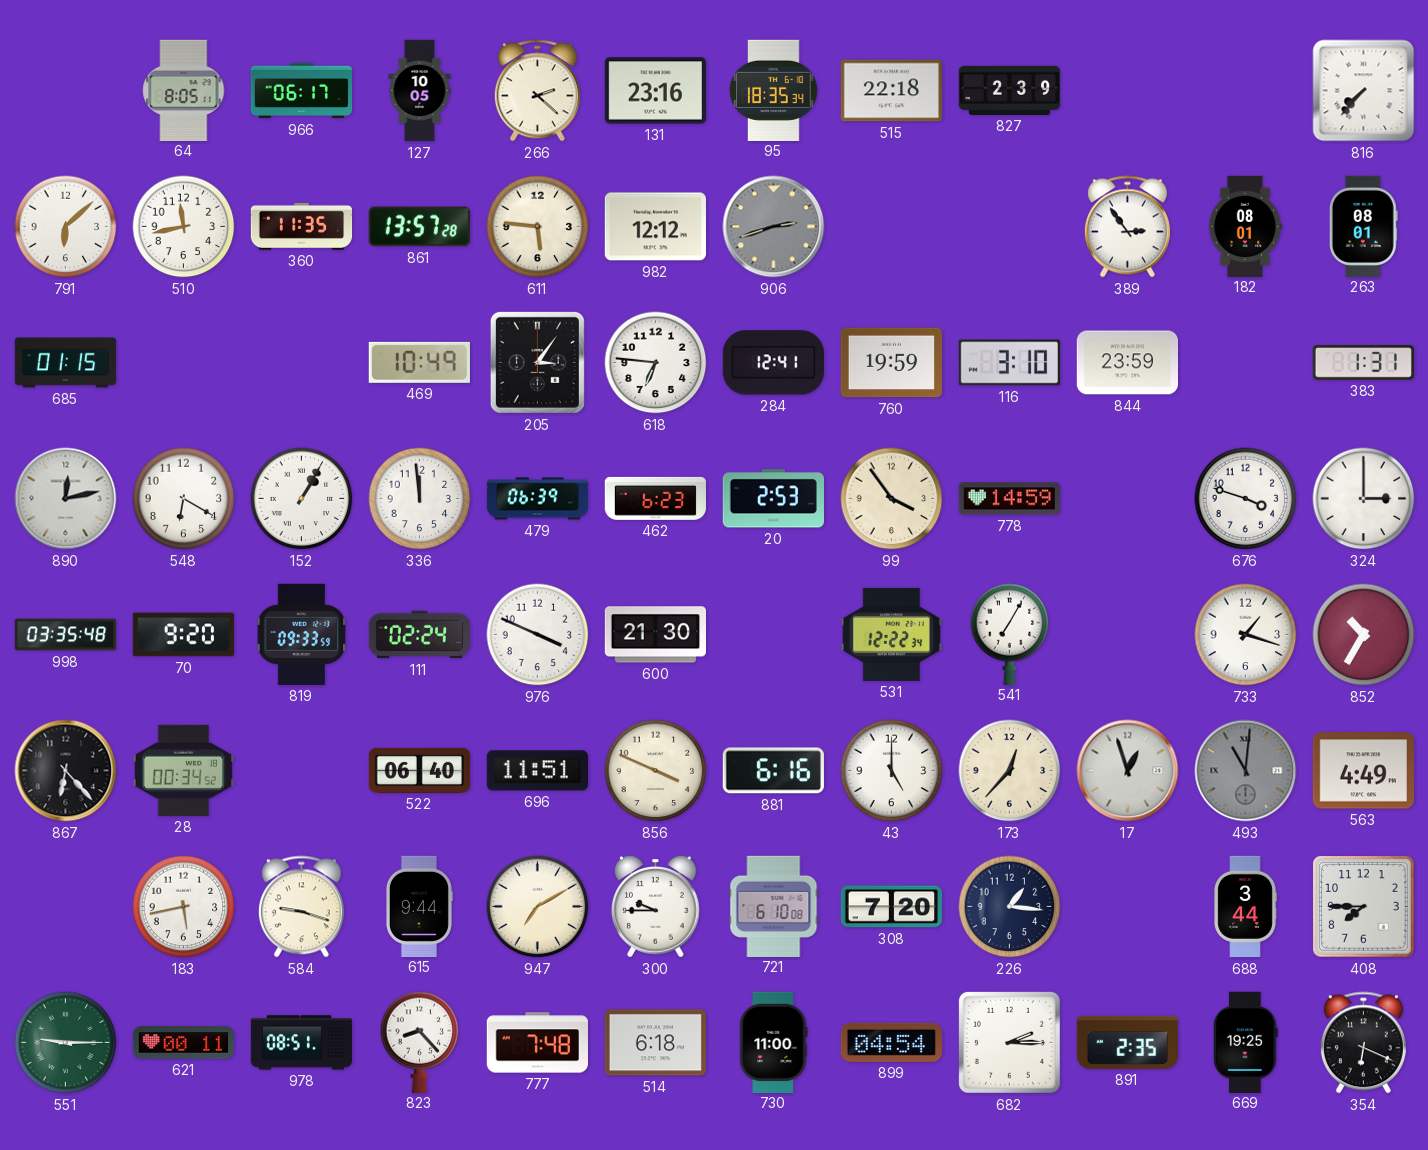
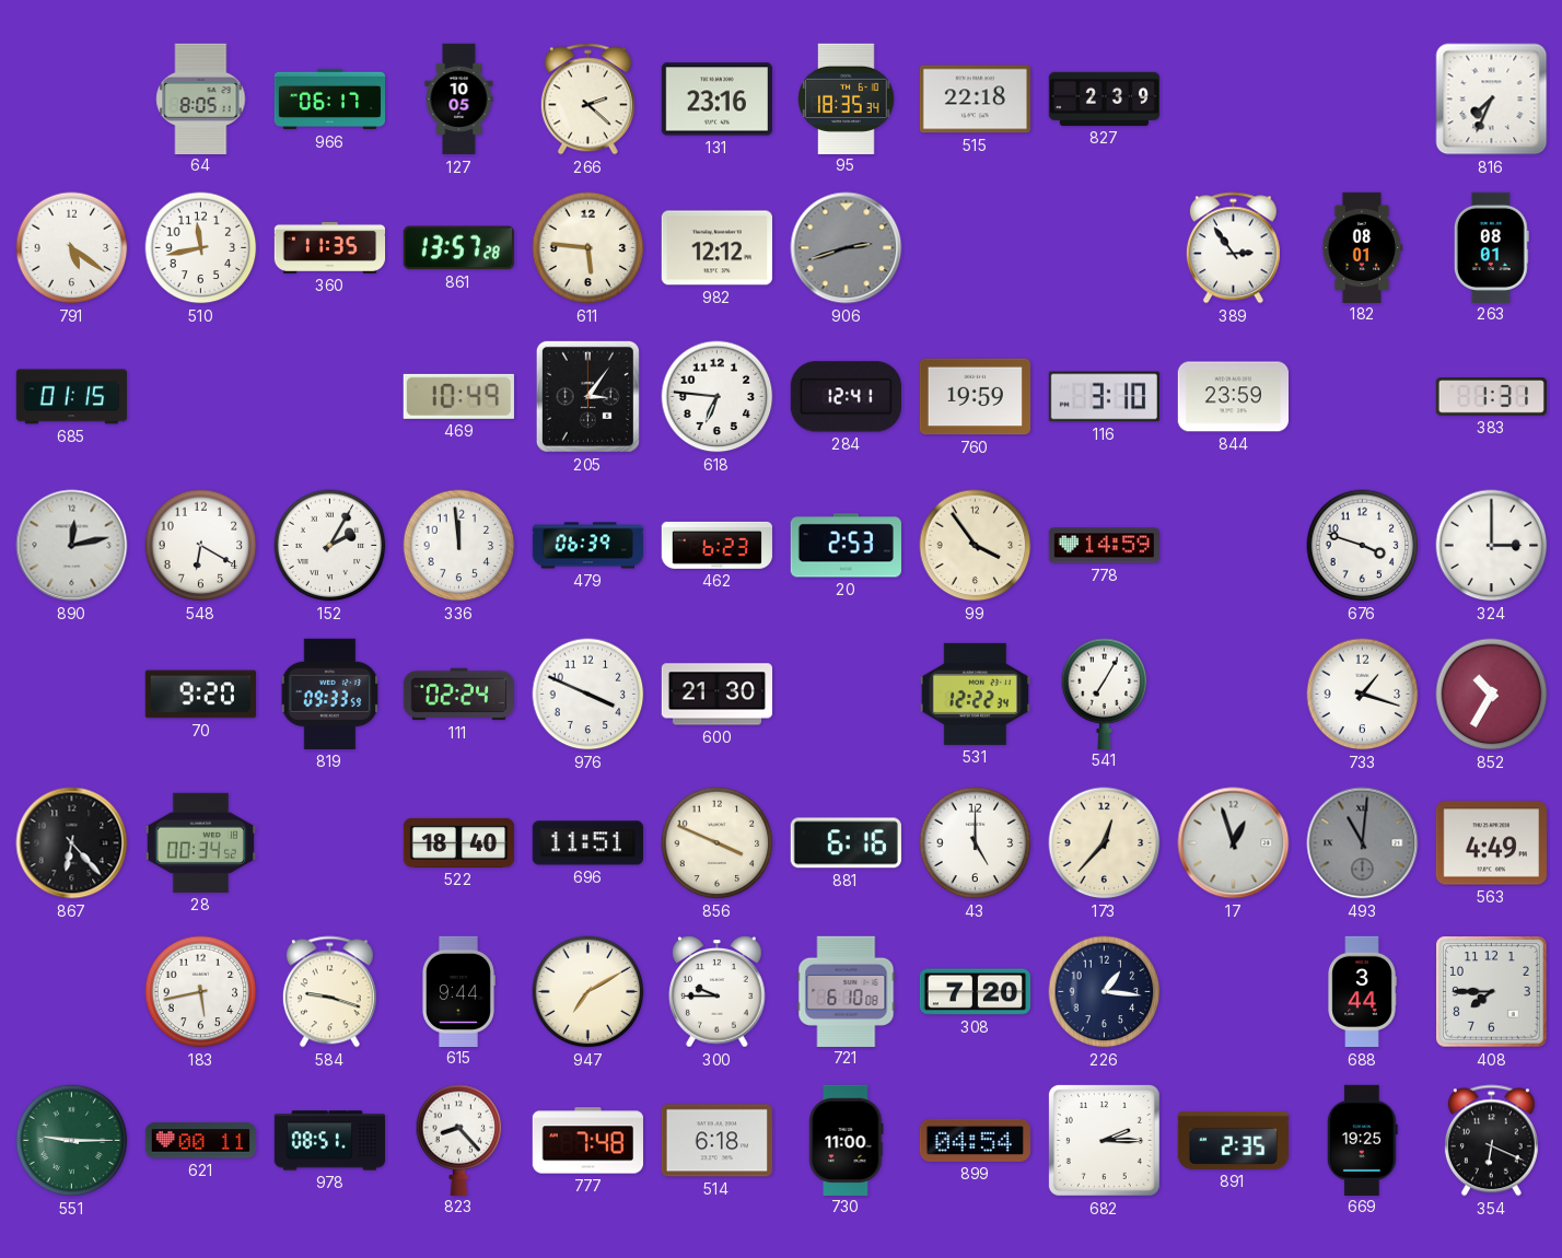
816: 7:37 -> 7:34
791: 6:08 -> 5:21
152: 1:05 -> 2:05
998: 03:35 -> none
522: 06:40 -> 18:40
